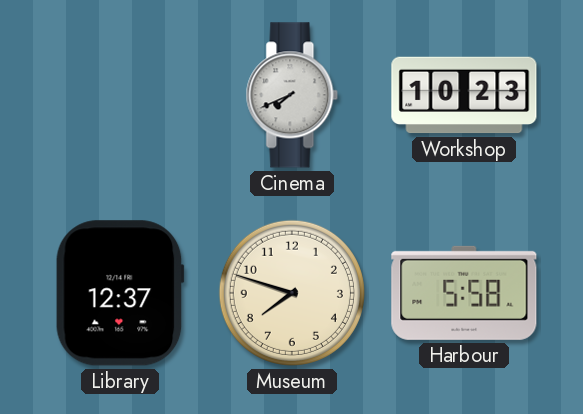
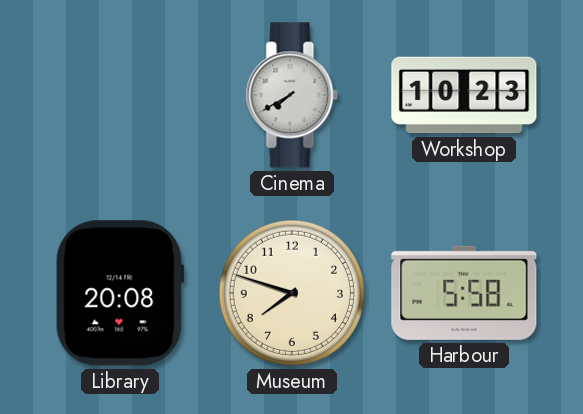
Cinema: 7:41 -> 7:40
Library: 12:37 -> 20:08
